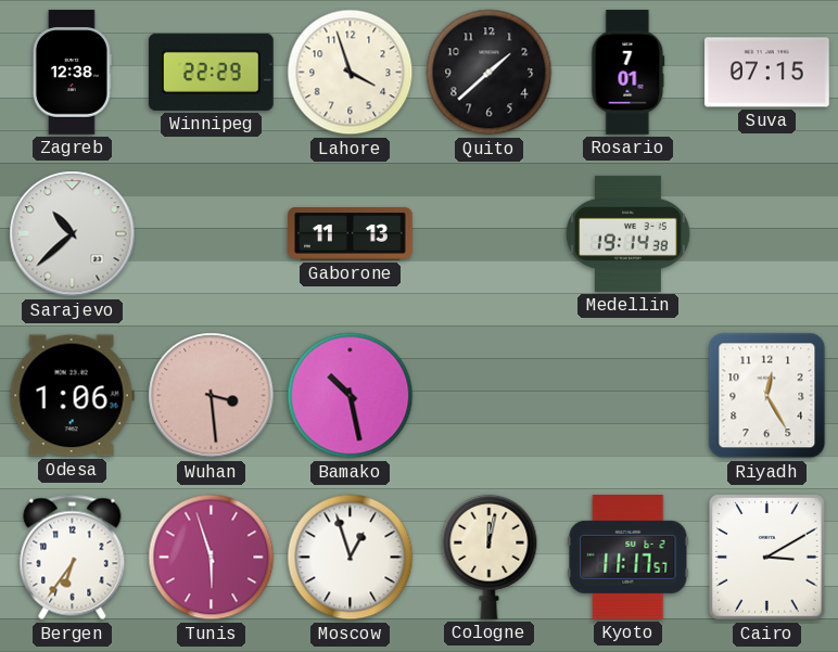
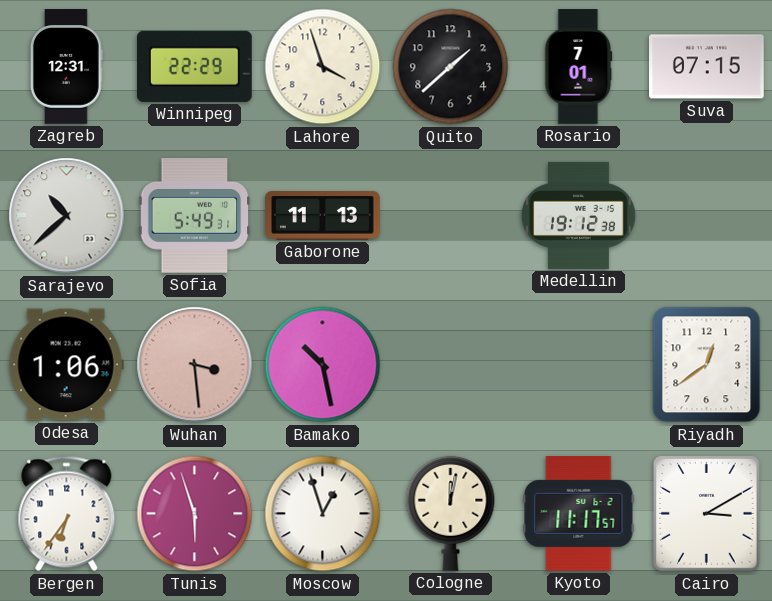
Zagreb: 12:38 -> 12:31
Sofia: none -> 5:49
Medellin: 19:14 -> 19:12
Riyadh: 12:25 -> 12:39
